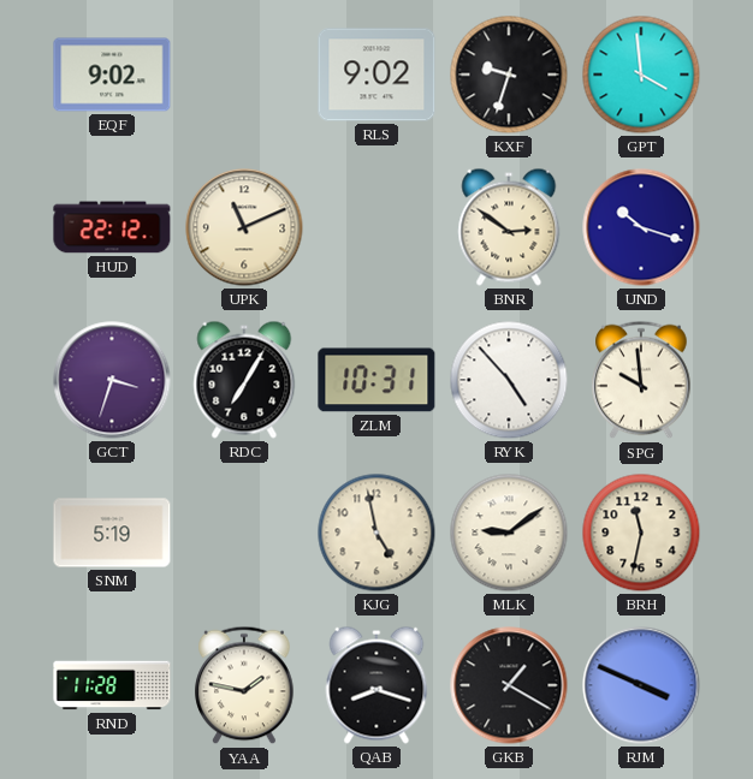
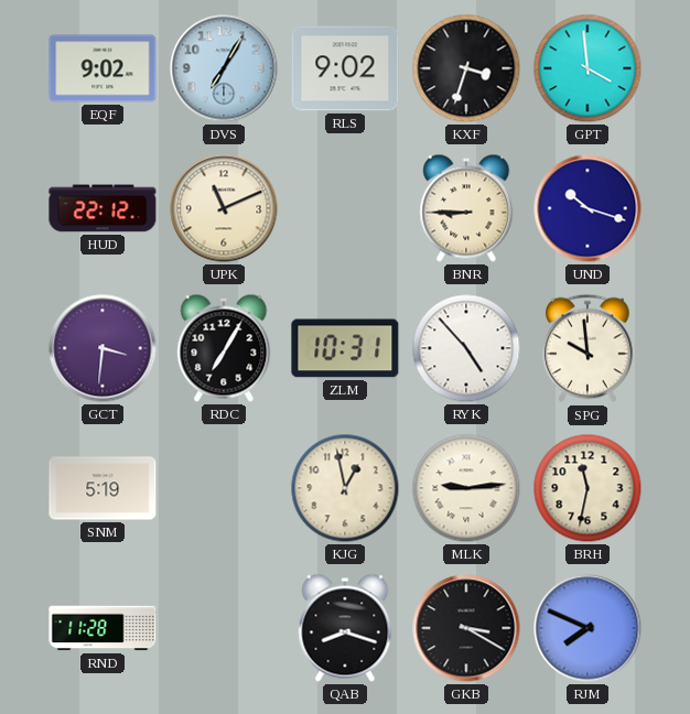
DVS: none -> 7:05
KXF: 9:33 -> 3:33
BNR: 2:51 -> 8:45
GCT: 3:33 -> 3:31
KJG: 4:58 -> 12:58
MLK: 9:09 -> 9:14
YAA: 1:47 -> none
GKB: 1:20 -> 3:20
RJM: 3:49 -> 7:49
